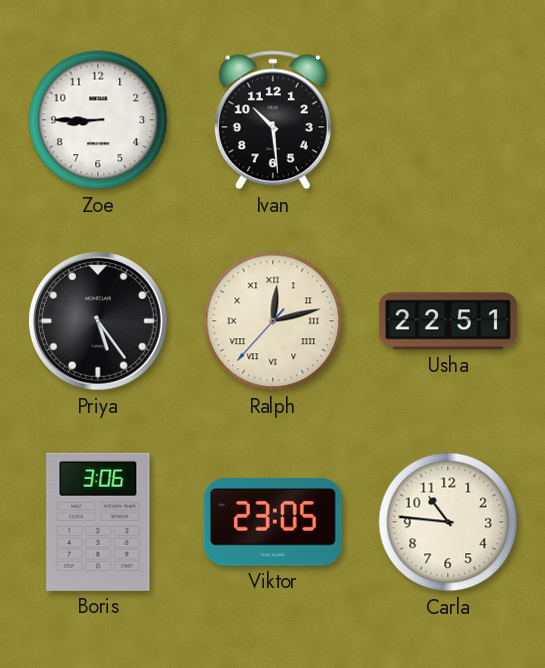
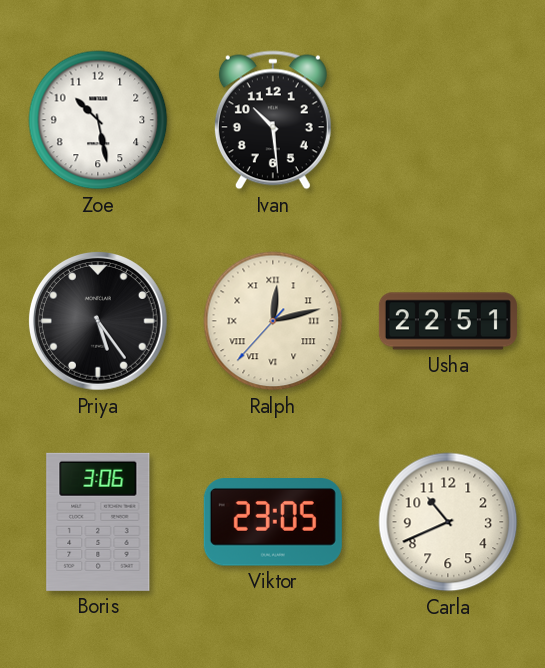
Zoe: 8:45 -> 10:28
Carla: 10:46 -> 10:41
